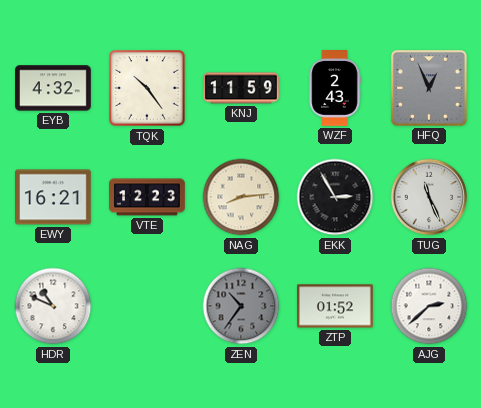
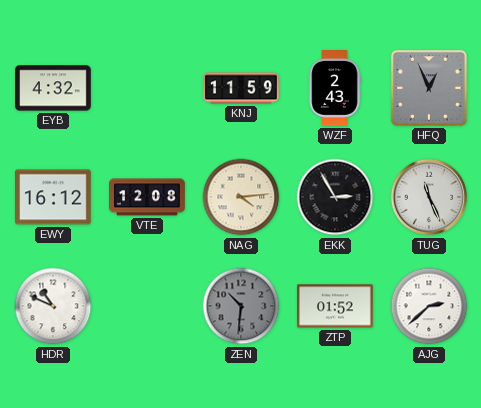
TQK: 10:24 -> none
EWY: 16:21 -> 16:12
VTE: 12:23 -> 12:08
NAG: 8:14 -> 4:14
ZEN: 10:36 -> 10:31
